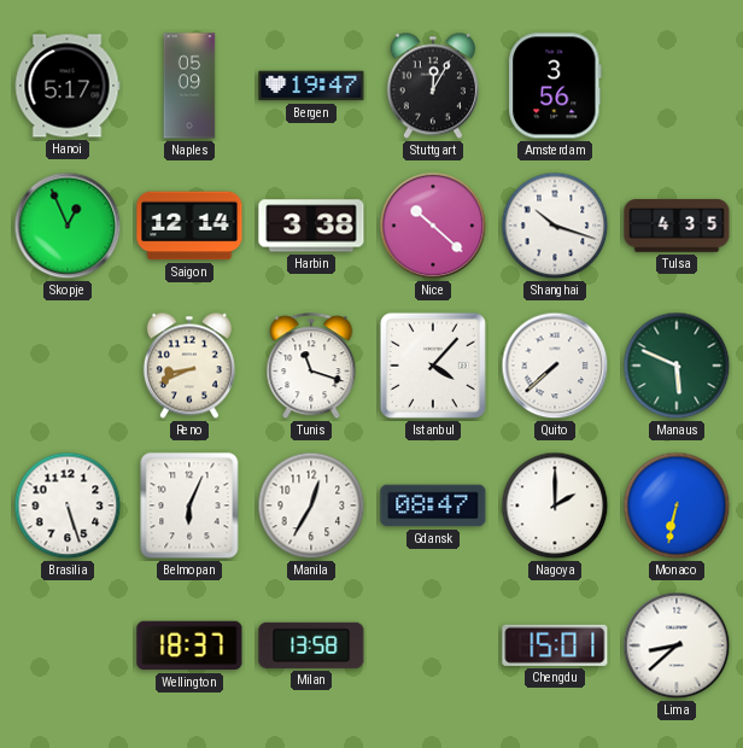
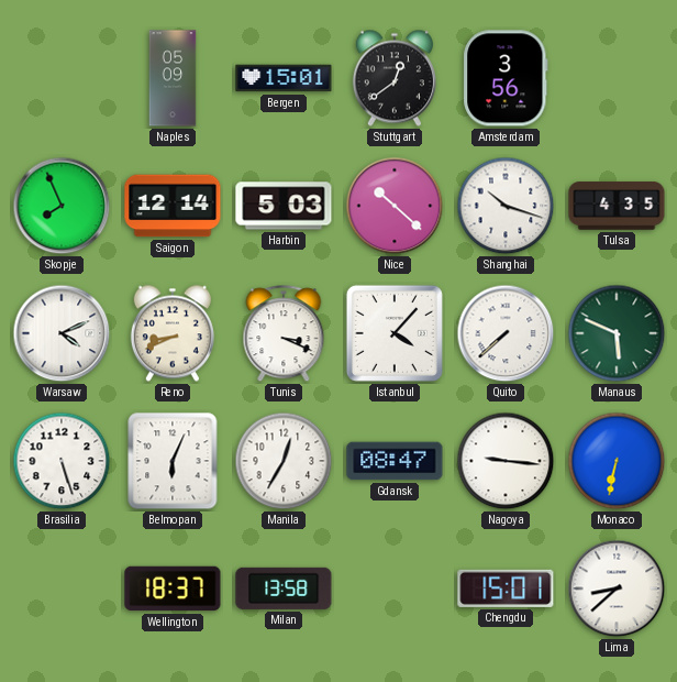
Hanoi: 5:17 -> none
Bergen: 19:47 -> 15:01
Stuttgart: 12:05 -> 12:39
Skopje: 12:56 -> 7:56
Harbin: 3:38 -> 5:03
Warsaw: none -> 4:11
Tunis: 11:18 -> 3:19
Nagoya: 2:00 -> 9:16
